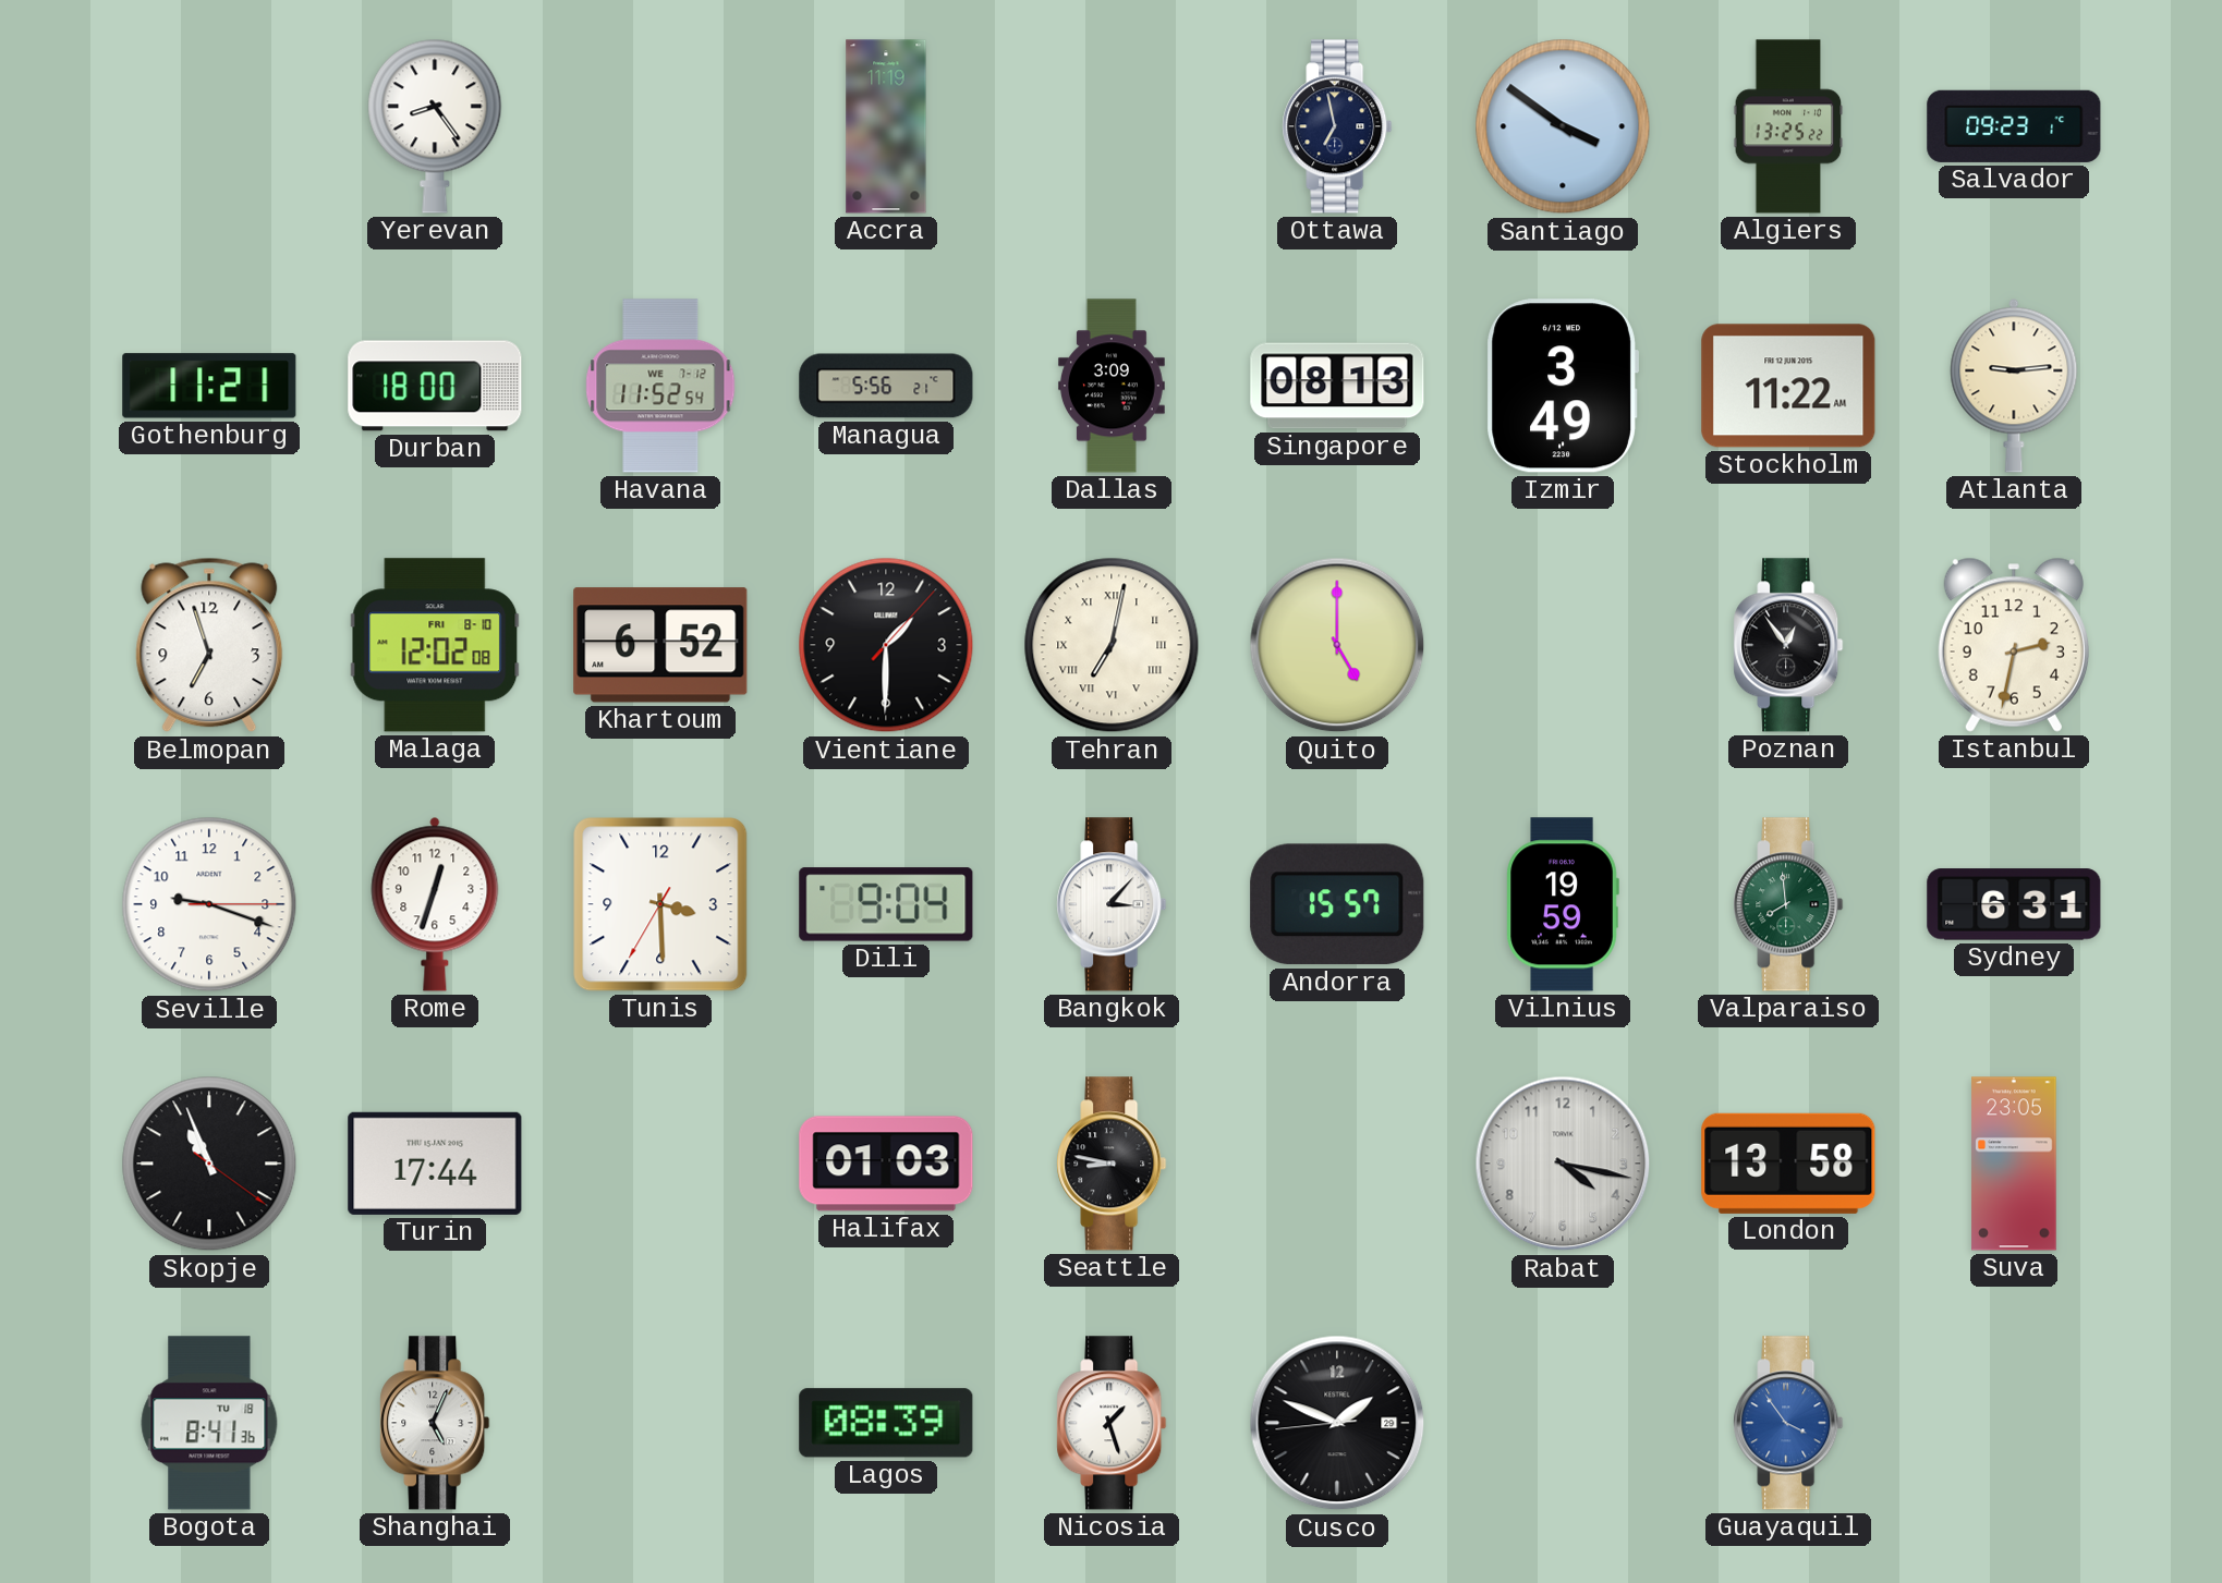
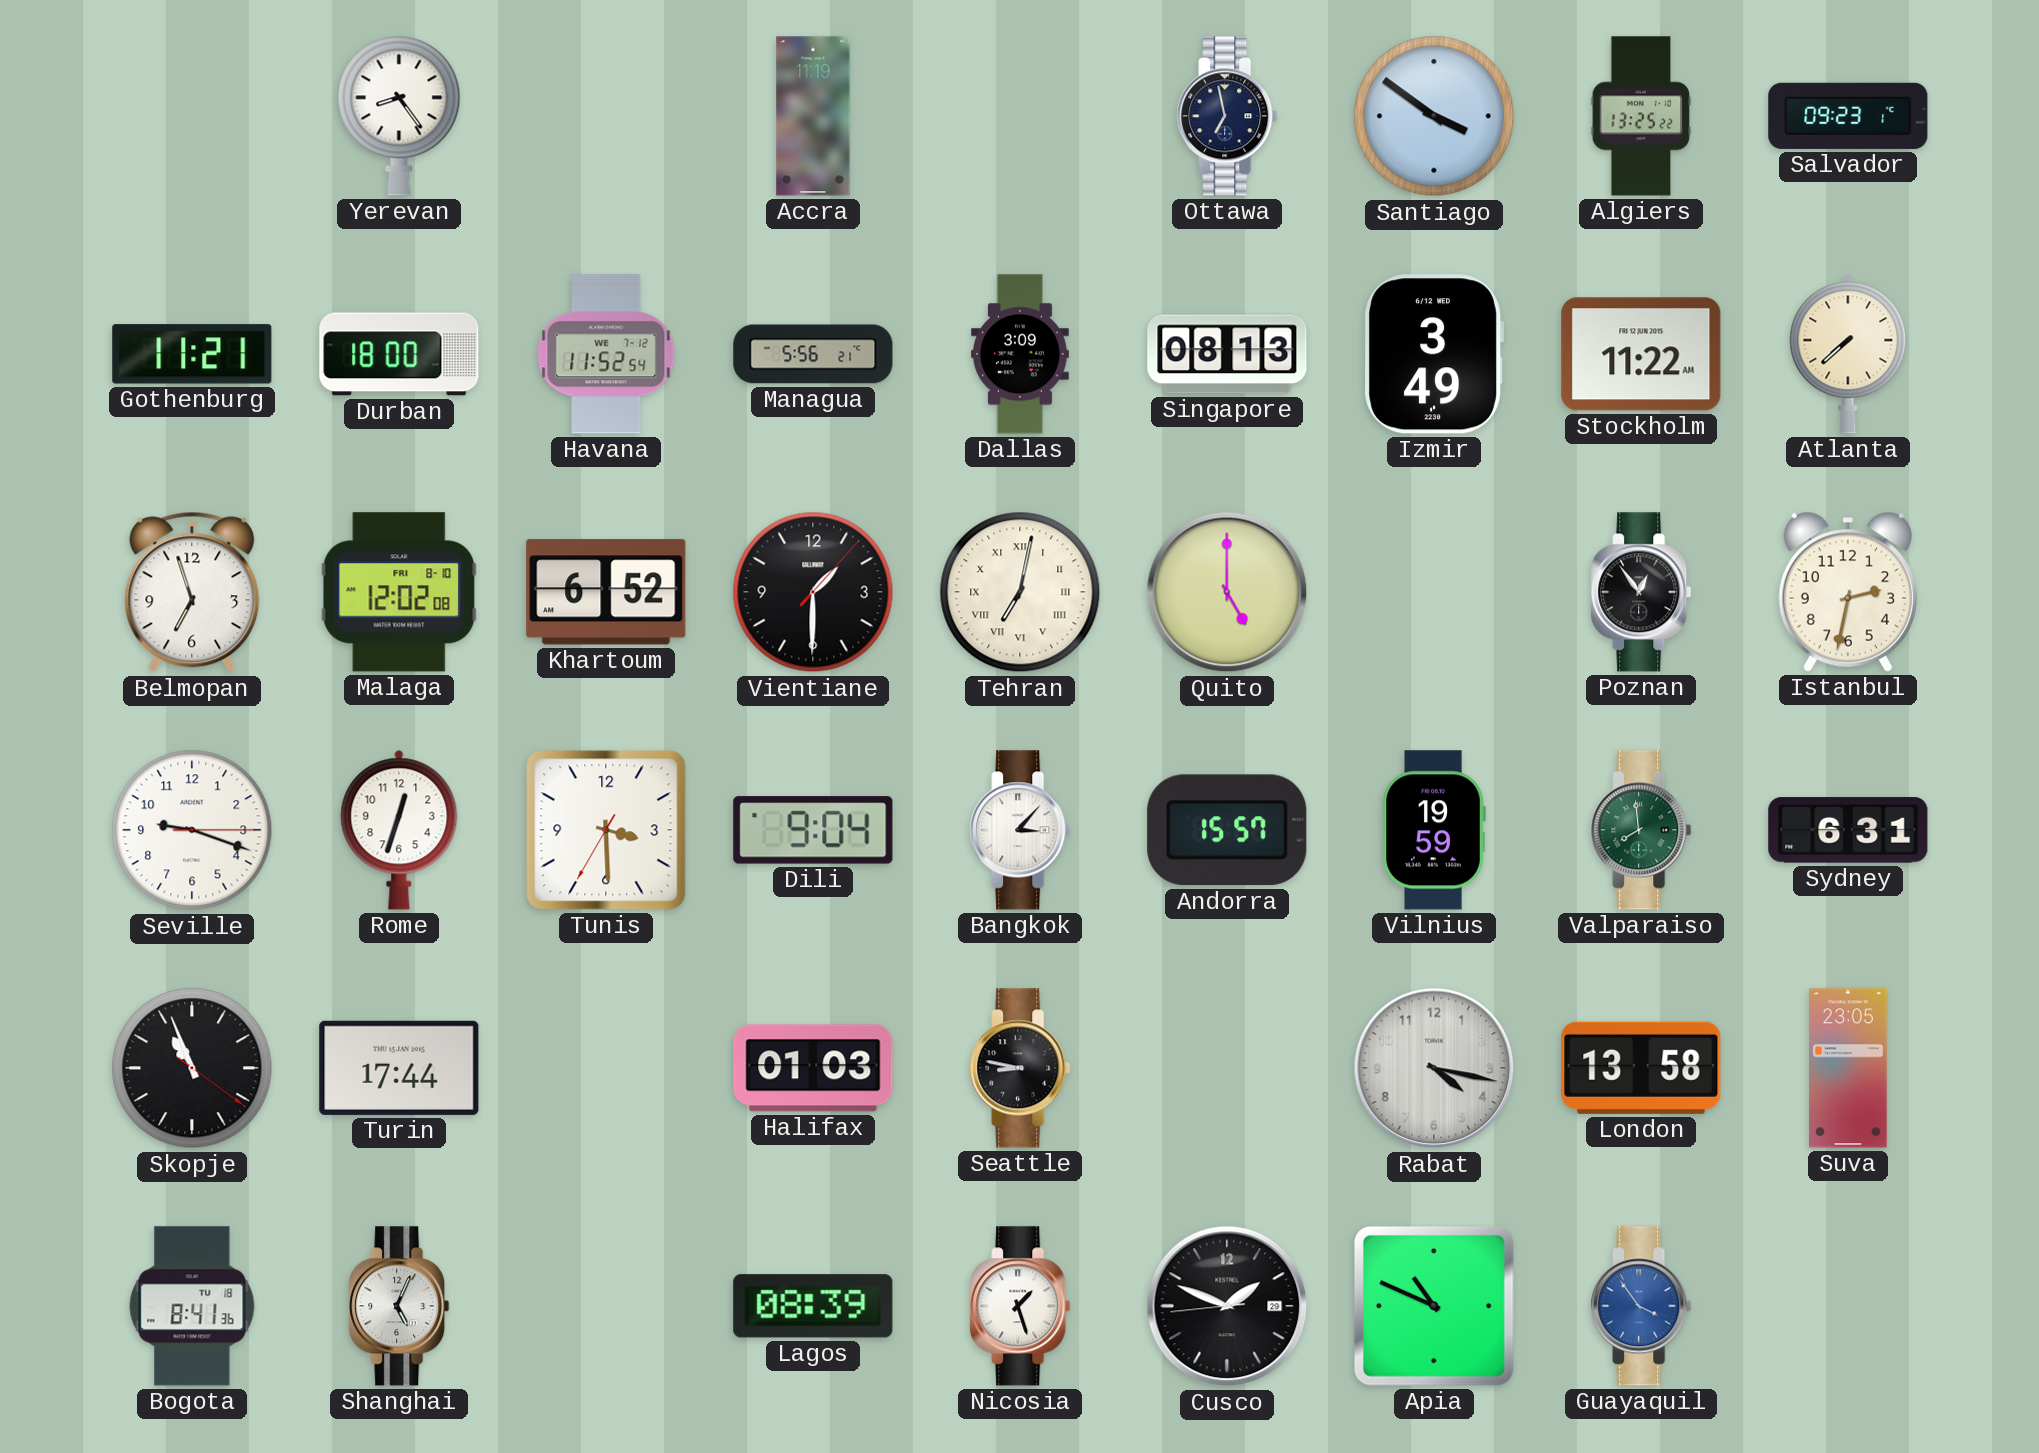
Atlanta: 9:14 -> 7:38
Apia: none -> 10:49
